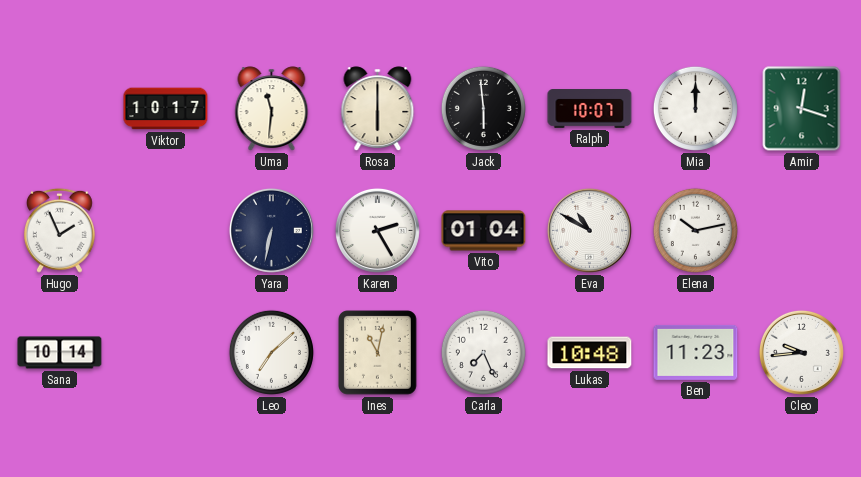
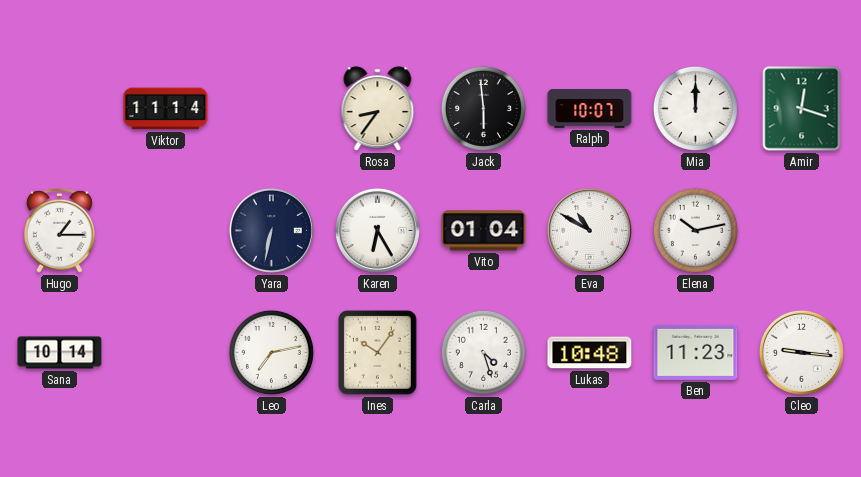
Viktor: 10:17 -> 11:14
Uma: 11:31 -> none
Rosa: 6:00 -> 8:36
Hugo: 1:56 -> 1:15
Karen: 2:25 -> 6:25
Leo: 7:08 -> 7:13
Ines: 11:02 -> 10:06
Carla: 7:26 -> 4:27
Cleo: 9:44 -> 9:16
